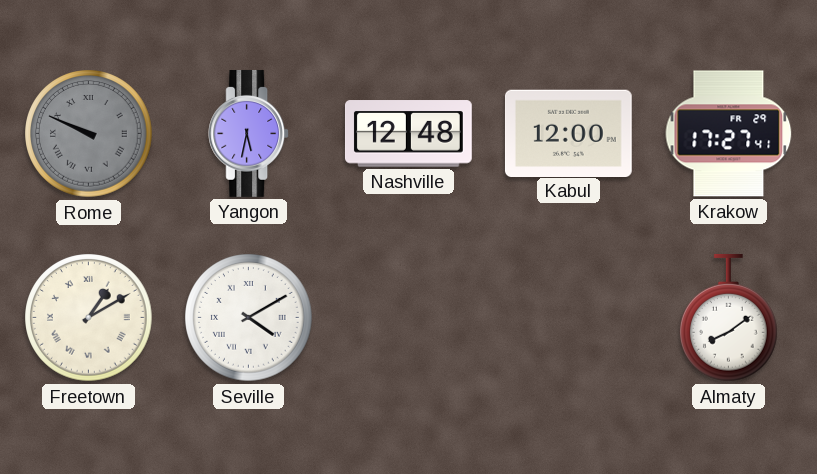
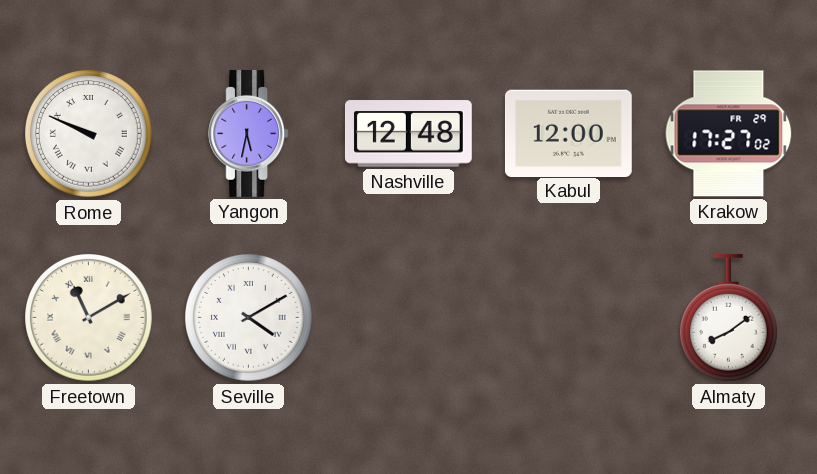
Rome dial: grey -> white
Krakow: 17:27:41 -> 17:27:02
Freetown: 1:10 -> 11:10
